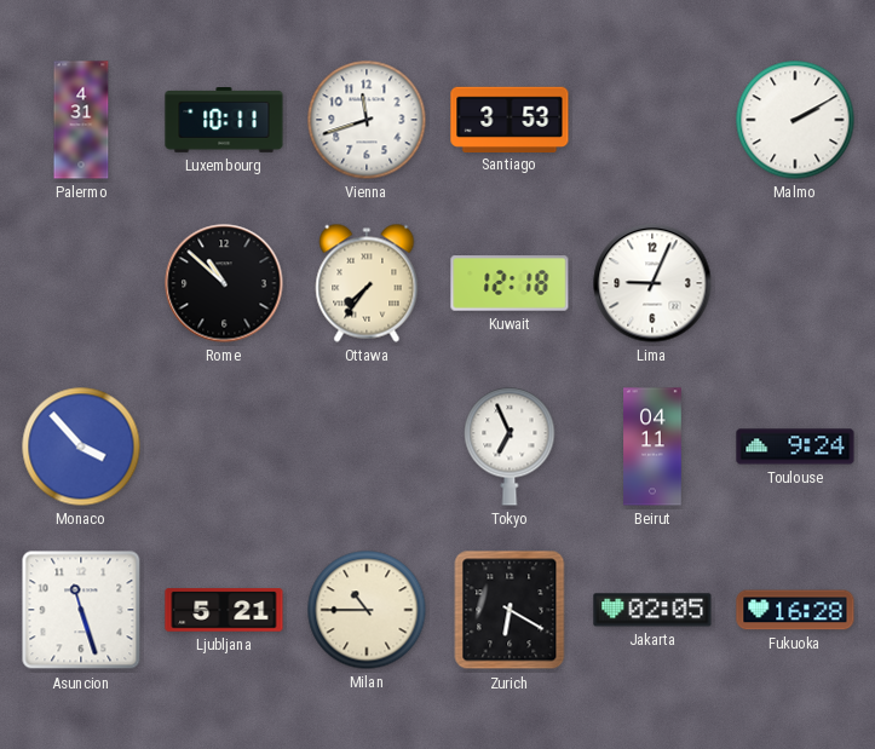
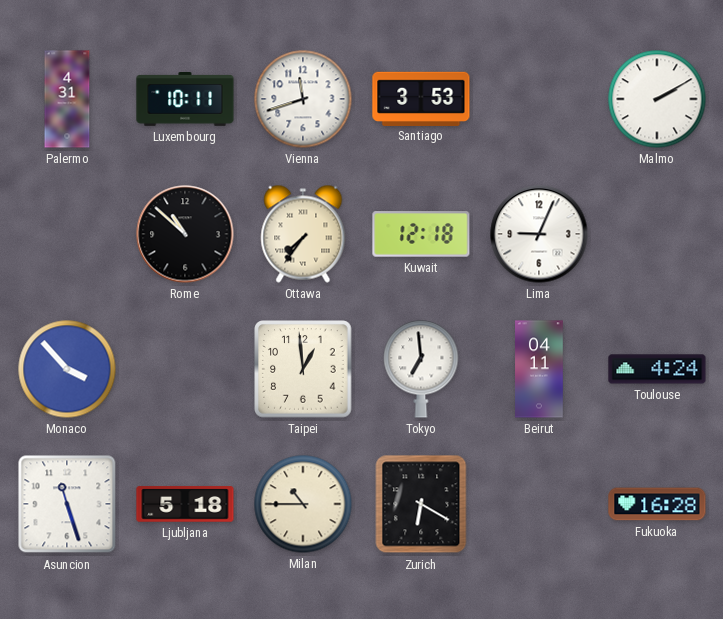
Taipei: none -> 12:59
Tokyo: 6:56 -> 6:59
Toulouse: 9:24 -> 4:24
Ljubljana: 5:21 -> 5:18
Jakarta: 02:05 -> none
